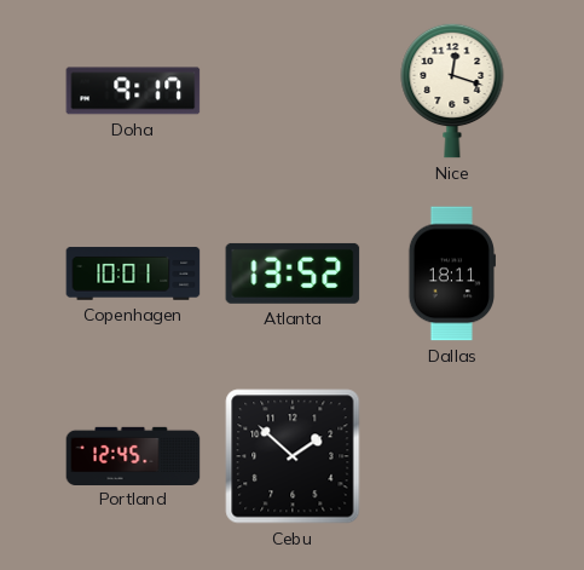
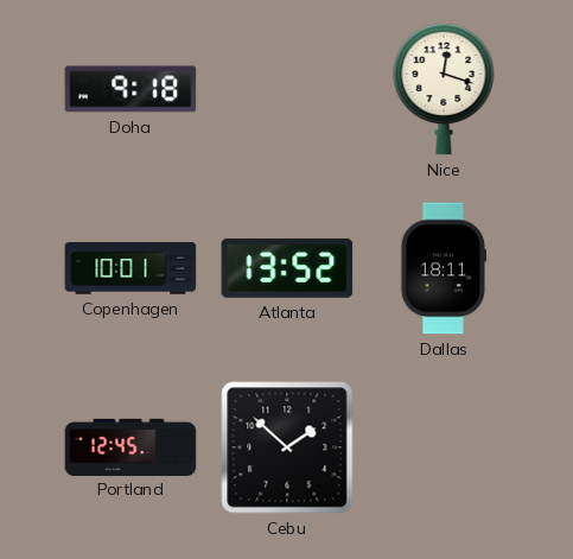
Doha: 9:17 -> 9:18
